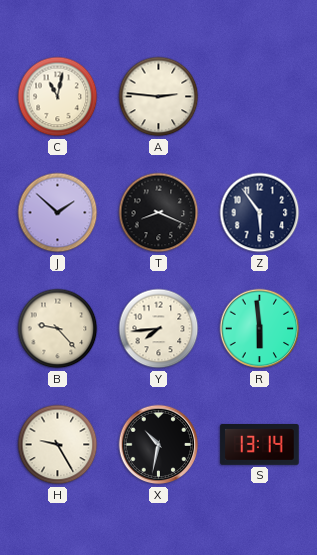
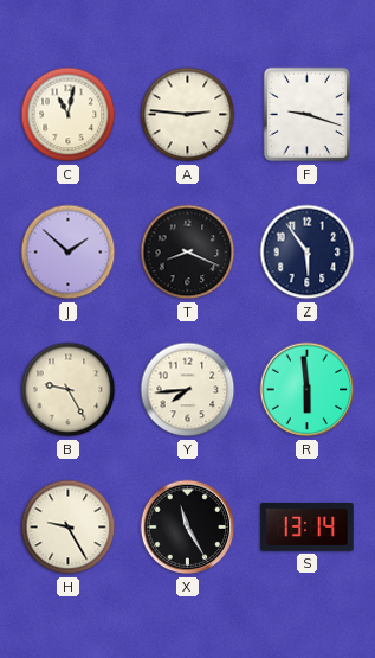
F: none -> 9:18
B: 9:23 -> 9:25
X: 10:32 -> 11:25
